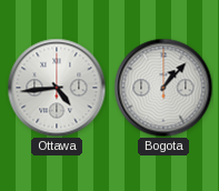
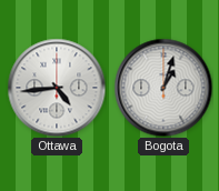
Bogota: 1:07 -> 1:03
